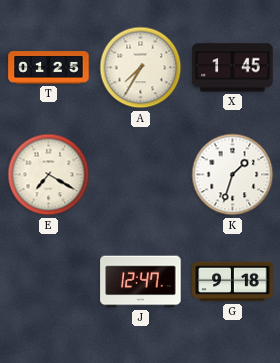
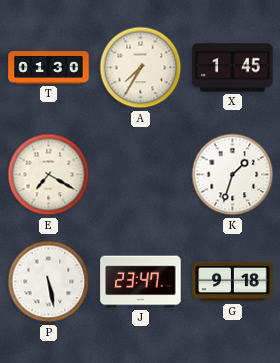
T: 01:25 -> 01:30
P: none -> 5:28
J: 12:47 -> 23:47
